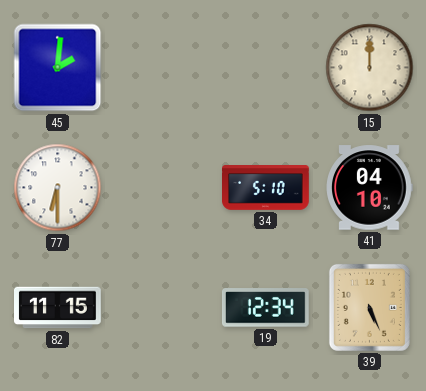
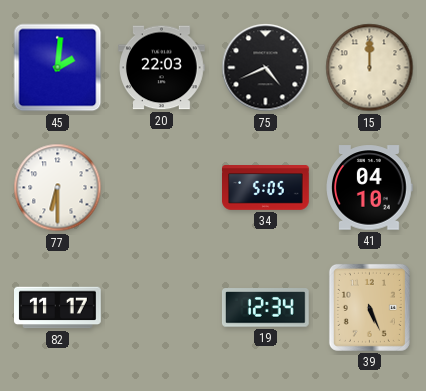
20: none -> 22:03
75: none -> 4:41
34: 5:10 -> 5:05
82: 11:15 -> 11:17
